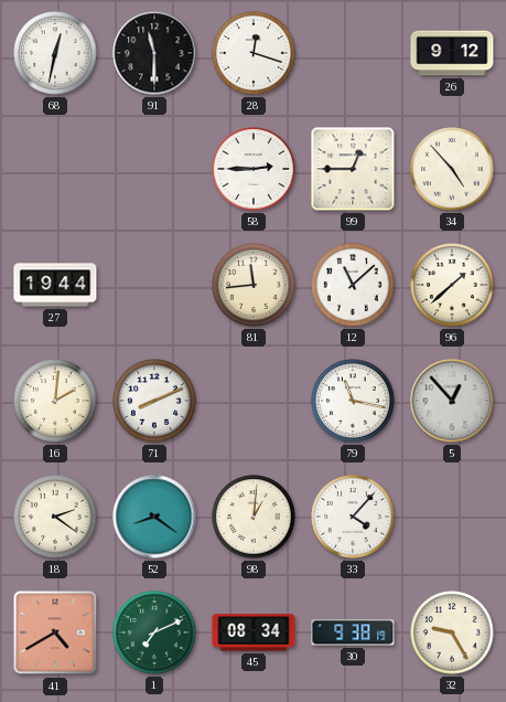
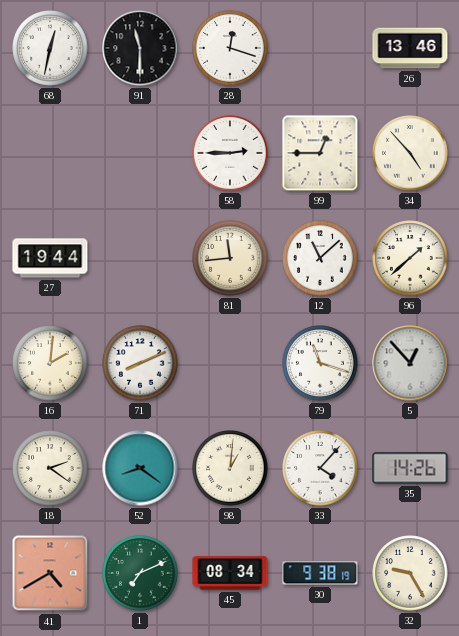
26: 9:12 -> 13:46
79: 11:17 -> 11:18
35: none -> 14:26
